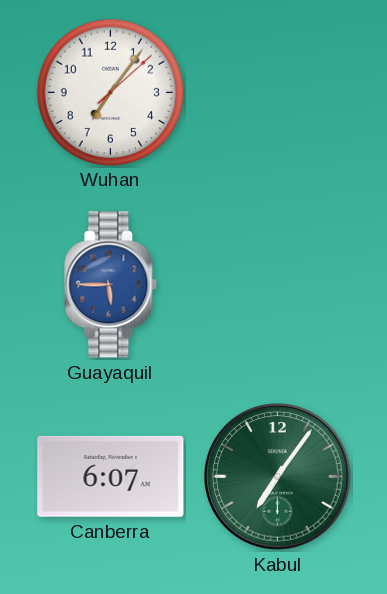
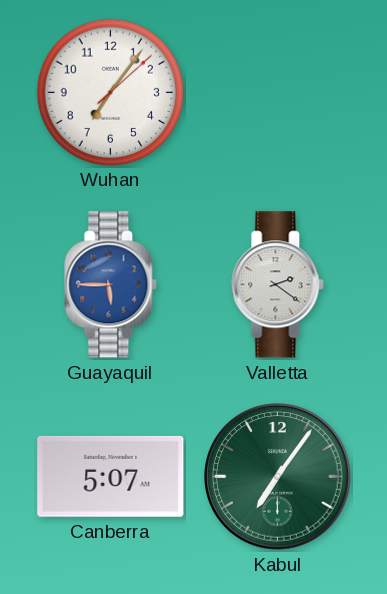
Valletta: none -> 2:21
Canberra: 6:07 -> 5:07
